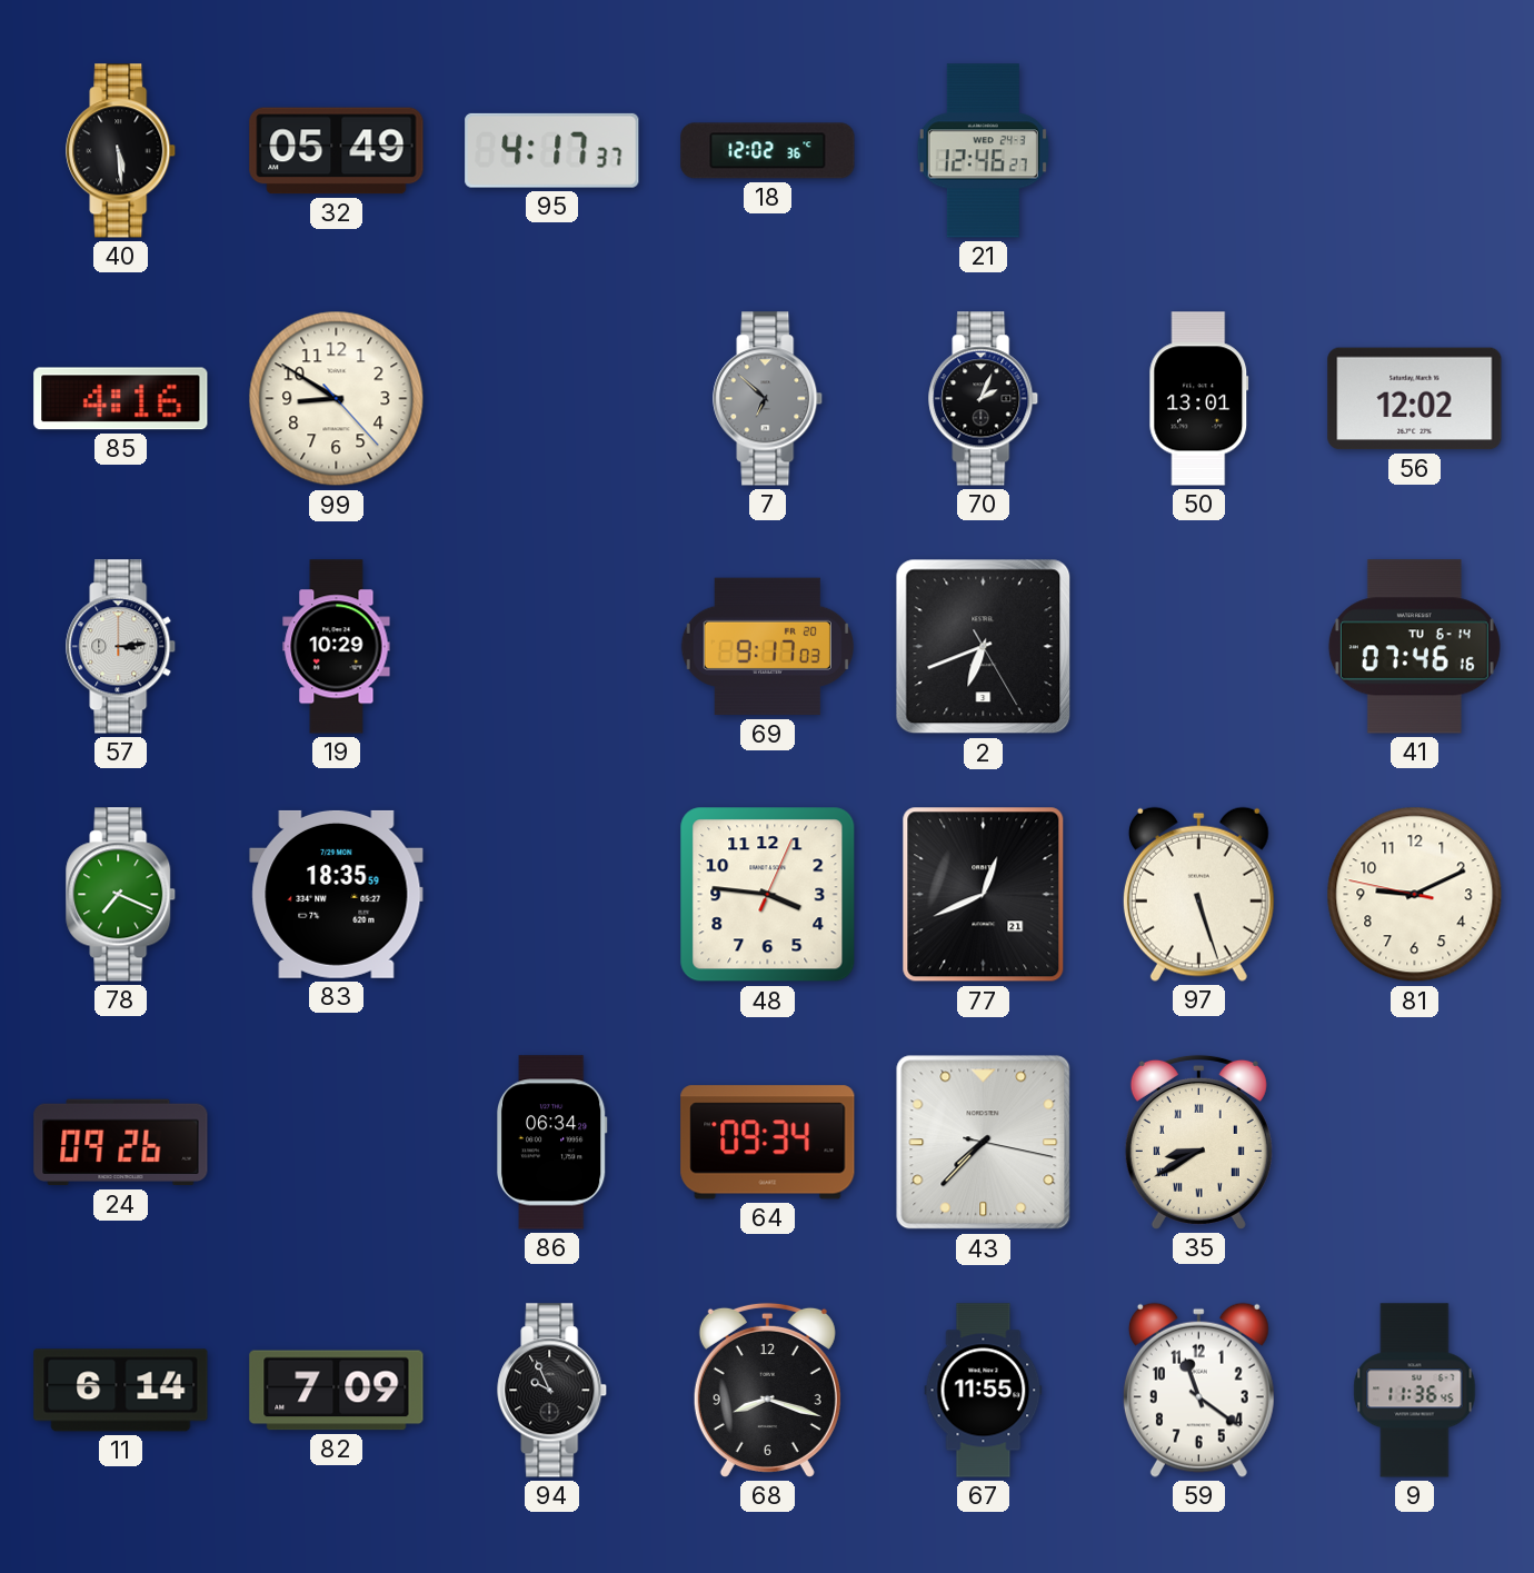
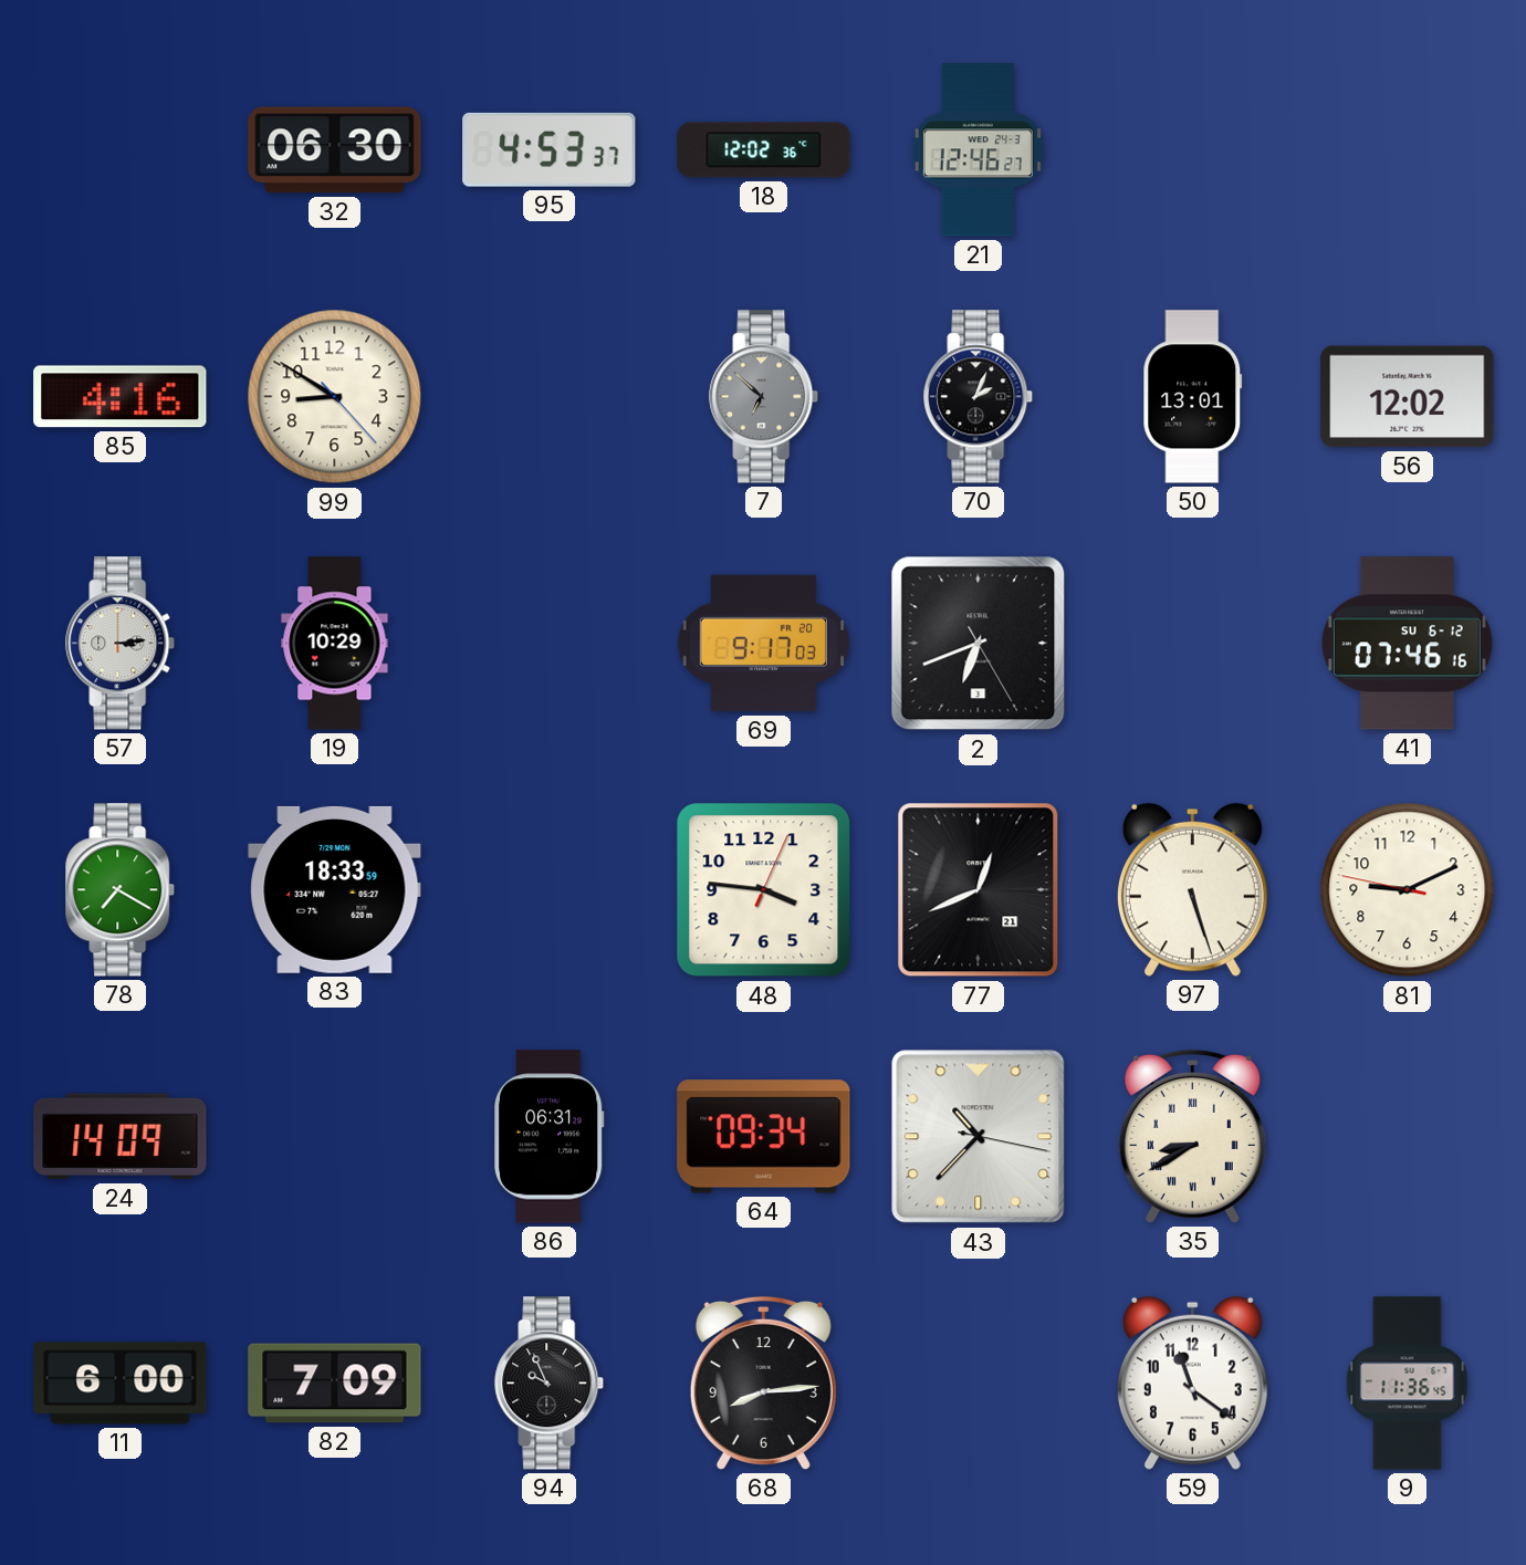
40: 5:29 -> none
32: 05:49 -> 06:30
95: 4:17 -> 4:53
41 date: TU 6-14 -> SU 6-12
78: 7:19 -> 7:20
83: 18:35 -> 18:33
24: 09:26 -> 14:09
86: 06:34 -> 06:31
43: 7:37 -> 10:37
11: 6:14 -> 6:00
68: 8:18 -> 8:14
67: 11:55 -> none
